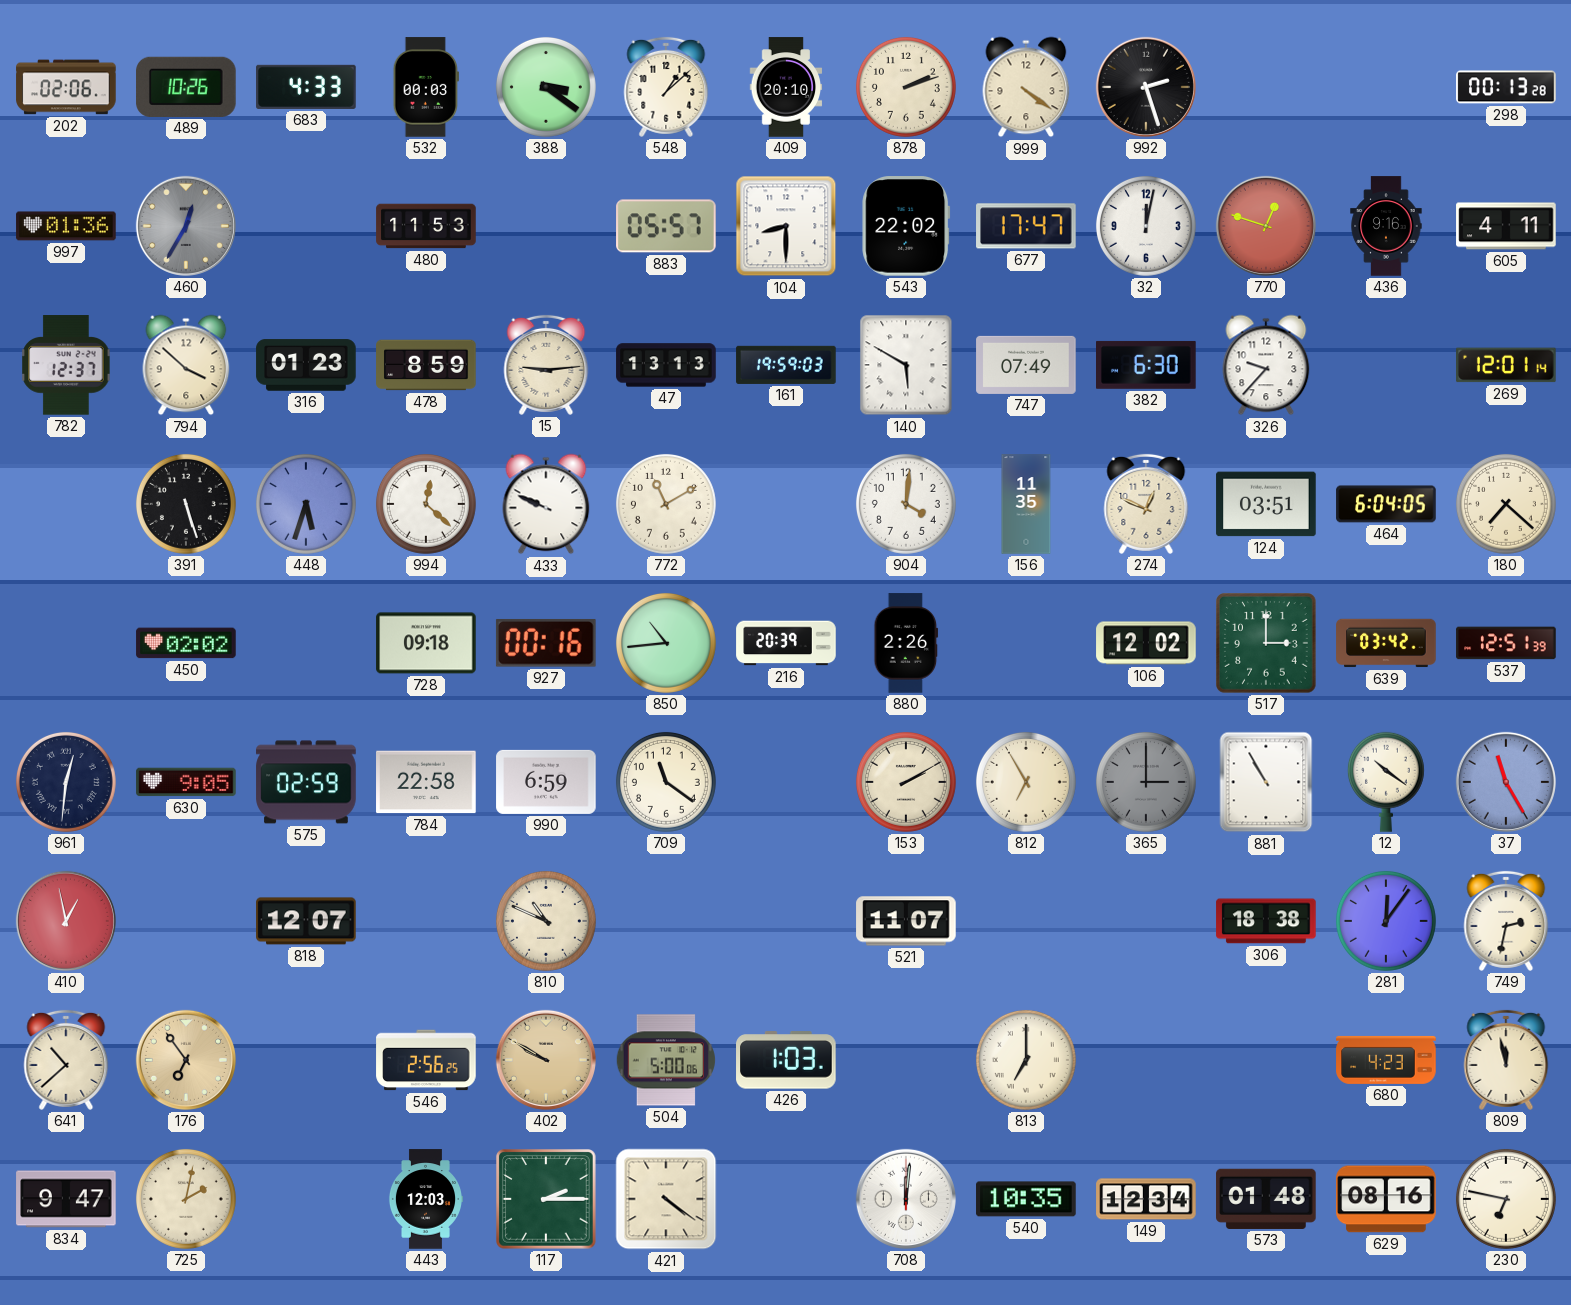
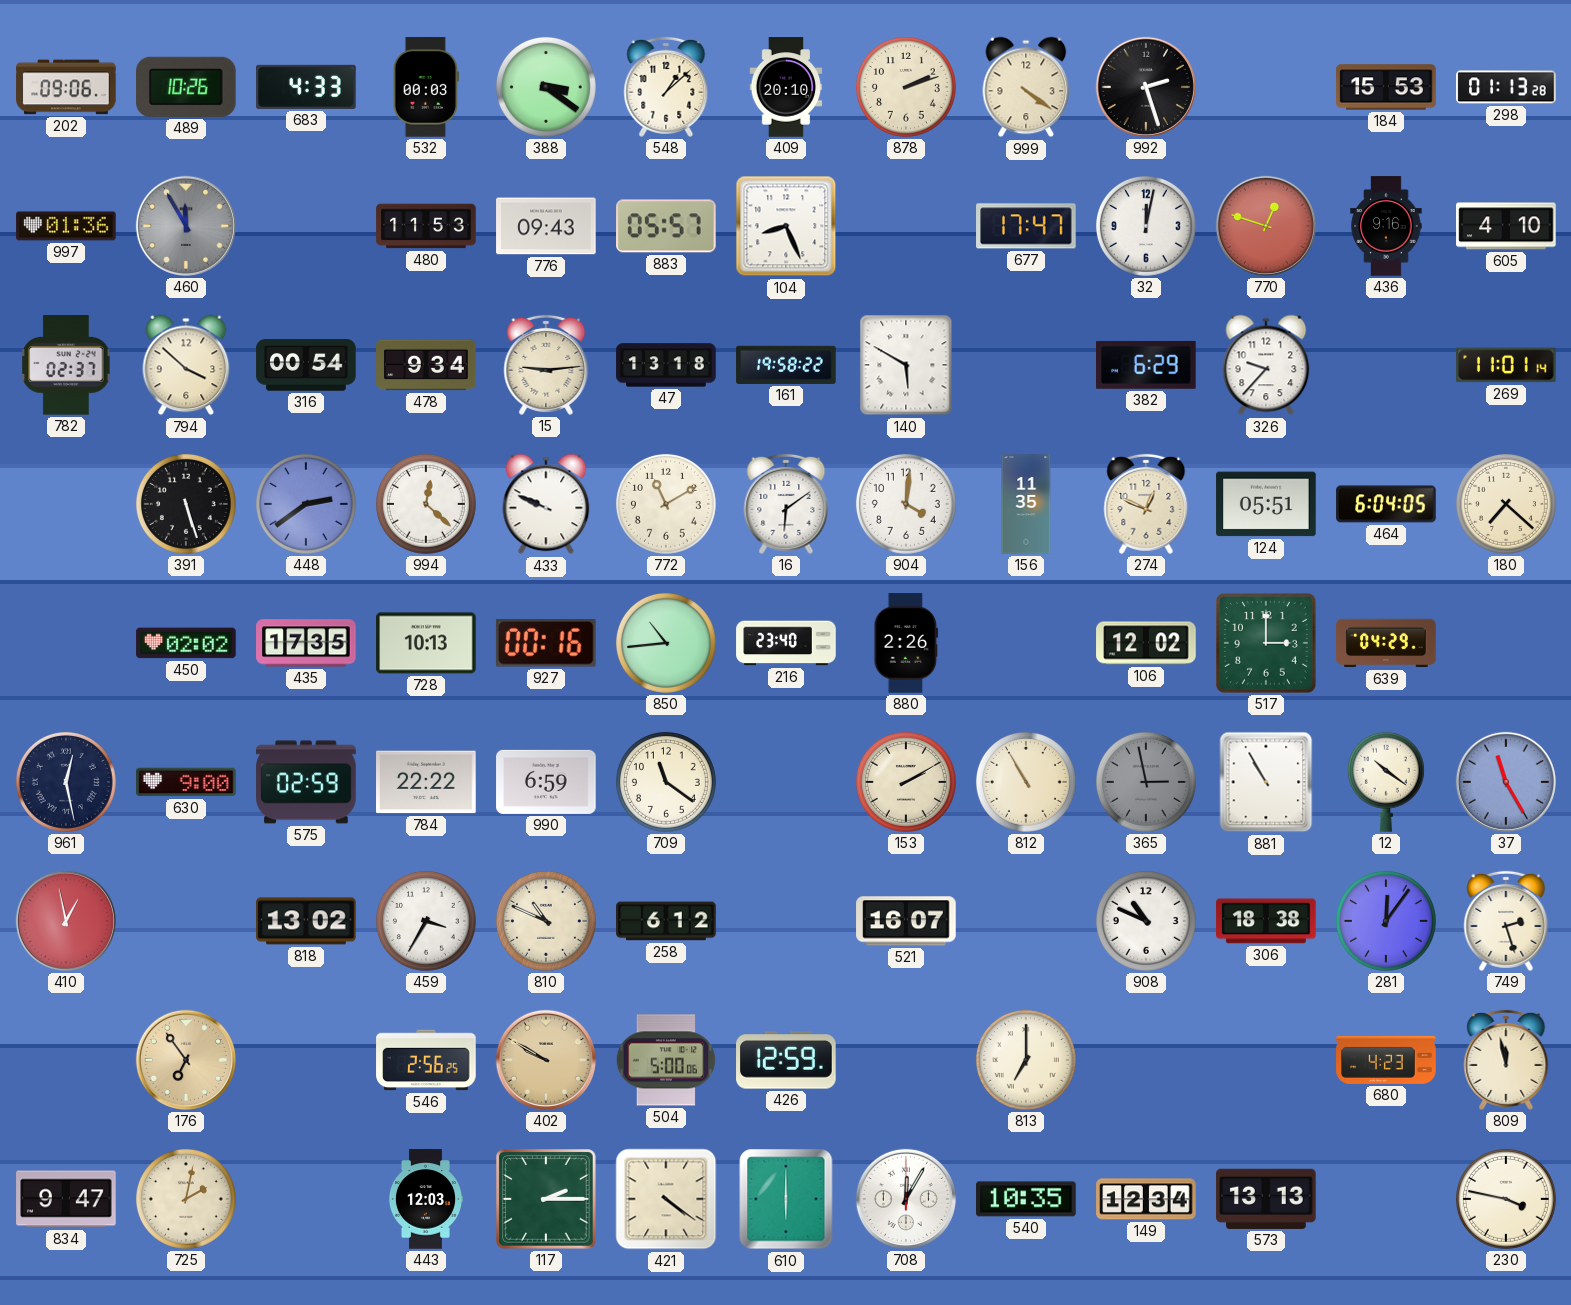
202: 02:06 -> 09:06
184: none -> 15:53
298: 00:13 -> 01:13
460: 12:35 -> 11:55
776: none -> 09:43
104: 8:30 -> 8:26
543: 22:02 -> none
605: 4:11 -> 4:10
782: 12:37 -> 02:37
316: 01:23 -> 00:54
478: 8:59 -> 9:34
47: 13:13 -> 13:18
161: 19:59 -> 19:58
747: 07:49 -> none
382: 6:30 -> 6:29
269: 12:01 -> 11:01
448: 5:33 -> 2:39
16: none -> 6:09
124: 03:51 -> 05:51
435: none -> 17:35
728: 09:18 -> 10:13
216: 20:39 -> 23:40
639: 03:42 -> 04:29
537: 12:51 -> none
961: 12:31 -> 12:28
630: 9:05 -> 9:00
784: 22:58 -> 22:22
812: 6:55 -> 10:55
365: 3:00 -> 2:58
818: 12:07 -> 13:02
459: none -> 3:35
258: none -> 6:12
521: 11:07 -> 16:07
908: none -> 10:49
749: 2:32 -> 2:27
641: 10:38 -> none
426: 1:03 -> 12:59
610: none -> 6:00
708: 12:01 -> 12:05
573: 01:48 -> 13:13
629: 08:16 -> none
230: 6:47 -> 3:47
